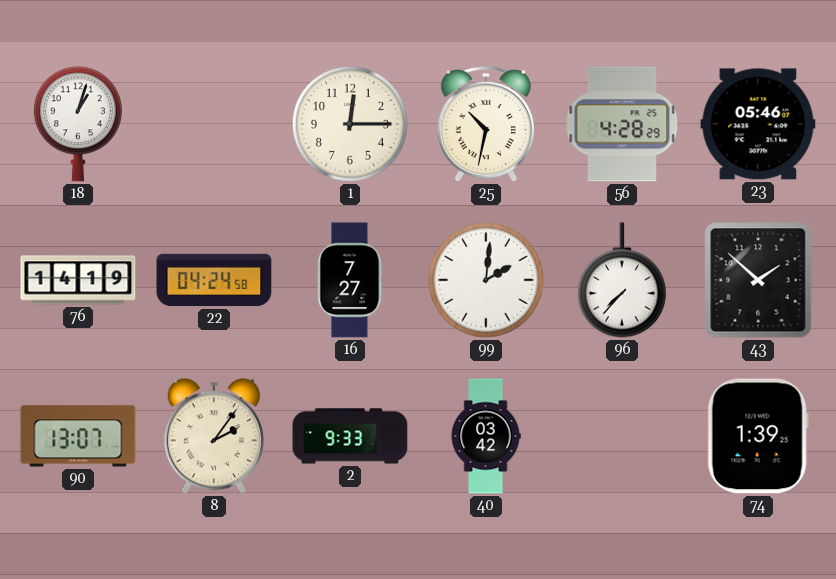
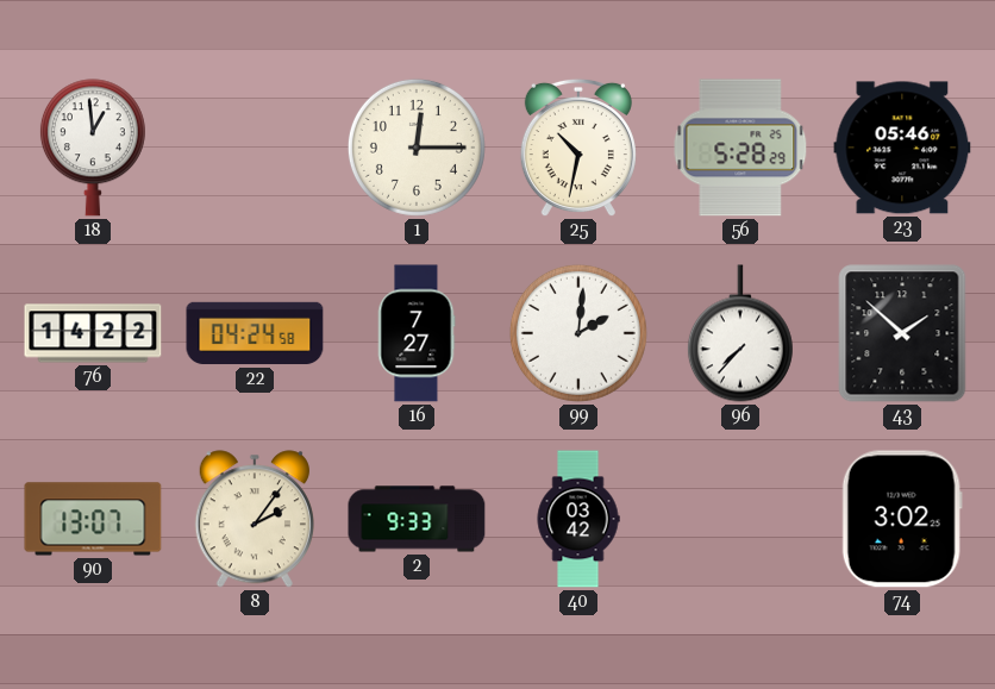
18: 1:03 -> 12:59
56: 4:28 -> 5:28
76: 14:19 -> 14:22
74: 1:39 -> 3:02
